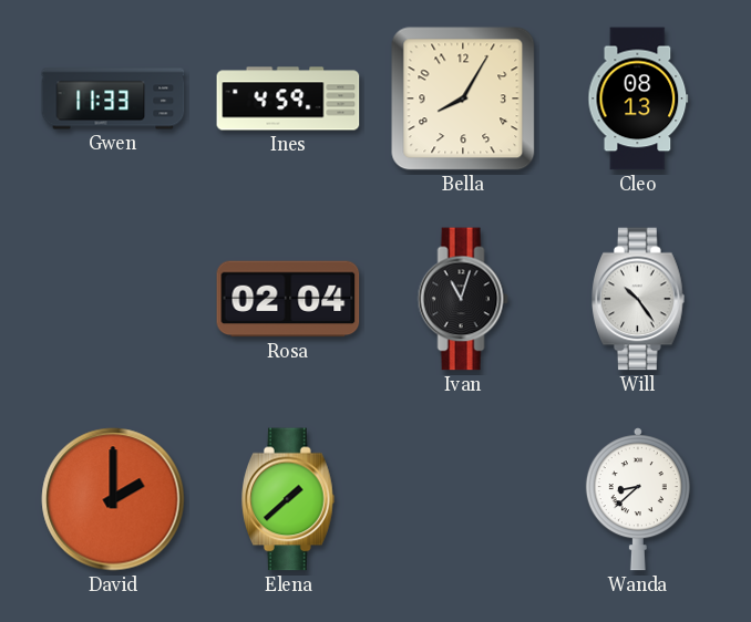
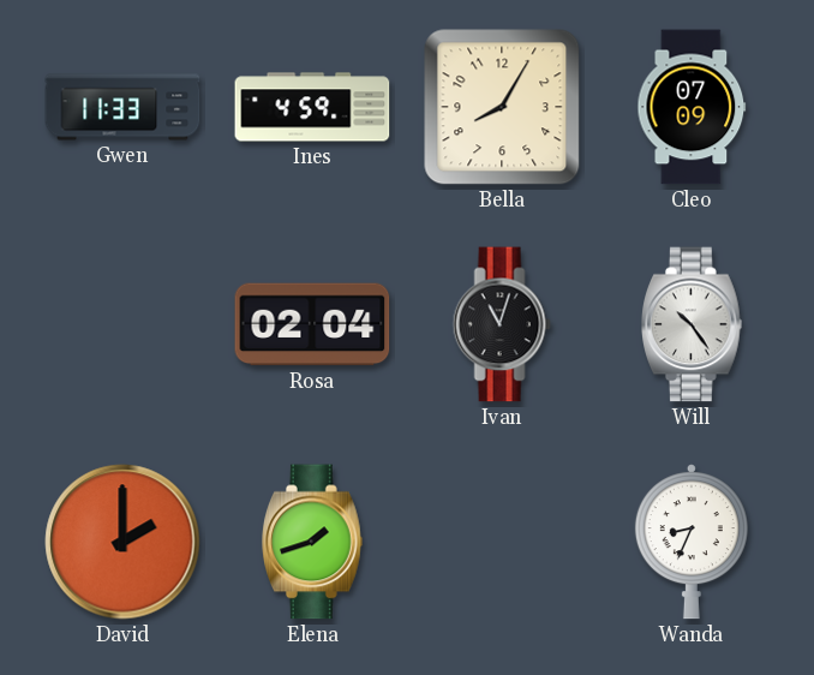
Cleo: 08:13 -> 07:09
Elena: 1:38 -> 1:42
Wanda: 8:38 -> 8:34
